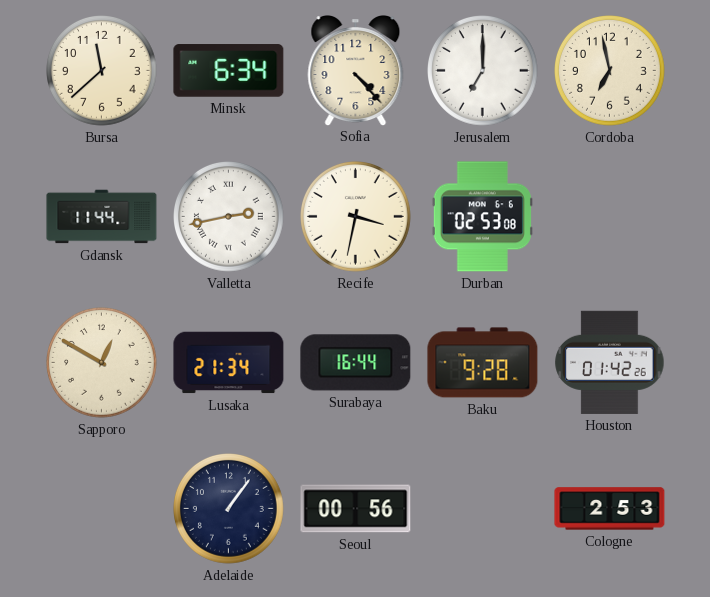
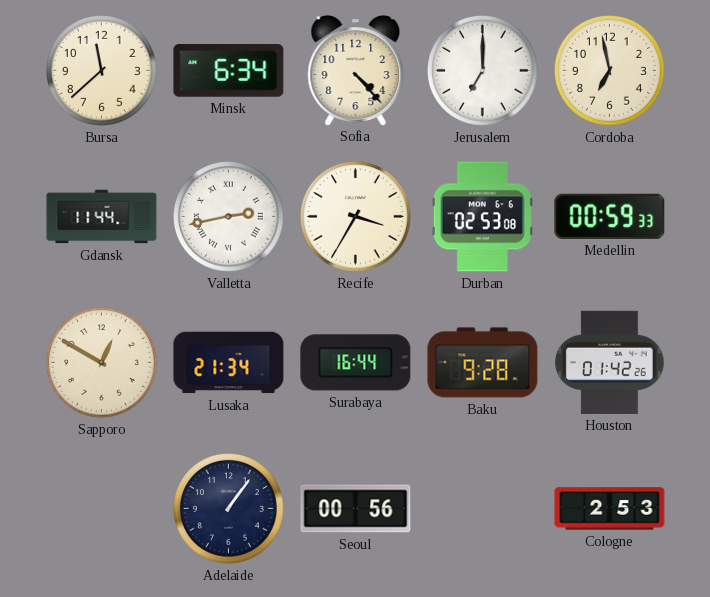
Recife: 3:32 -> 3:35
Medellin: none -> 00:59
